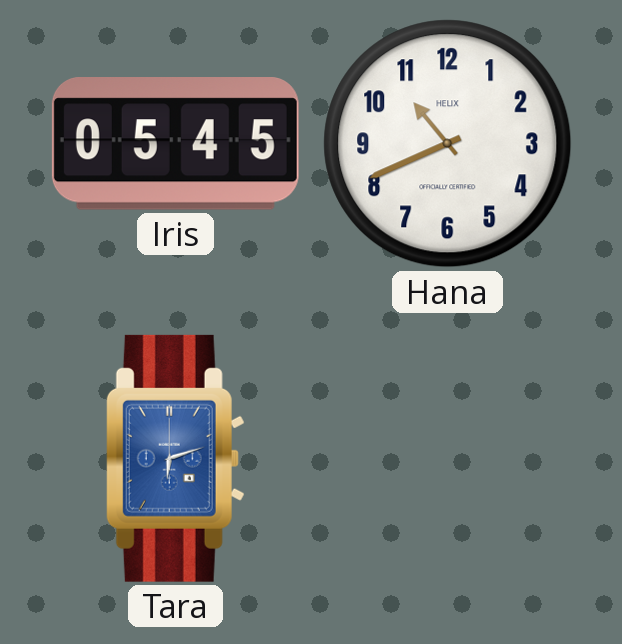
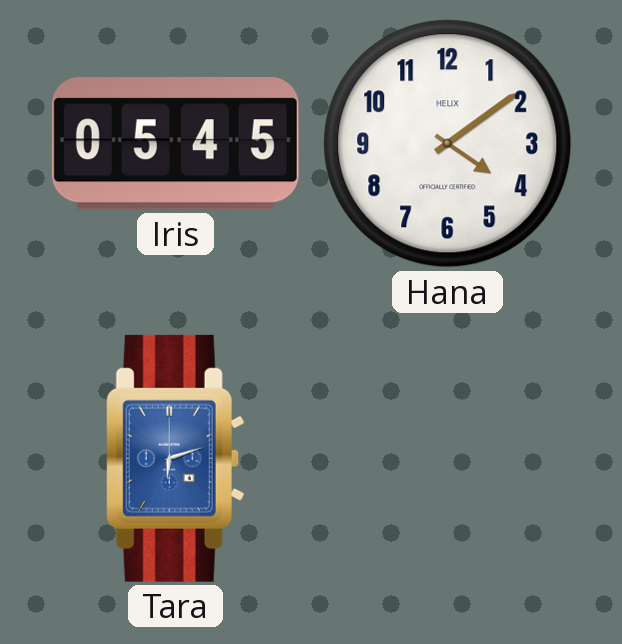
Hana: 10:41 -> 4:09
